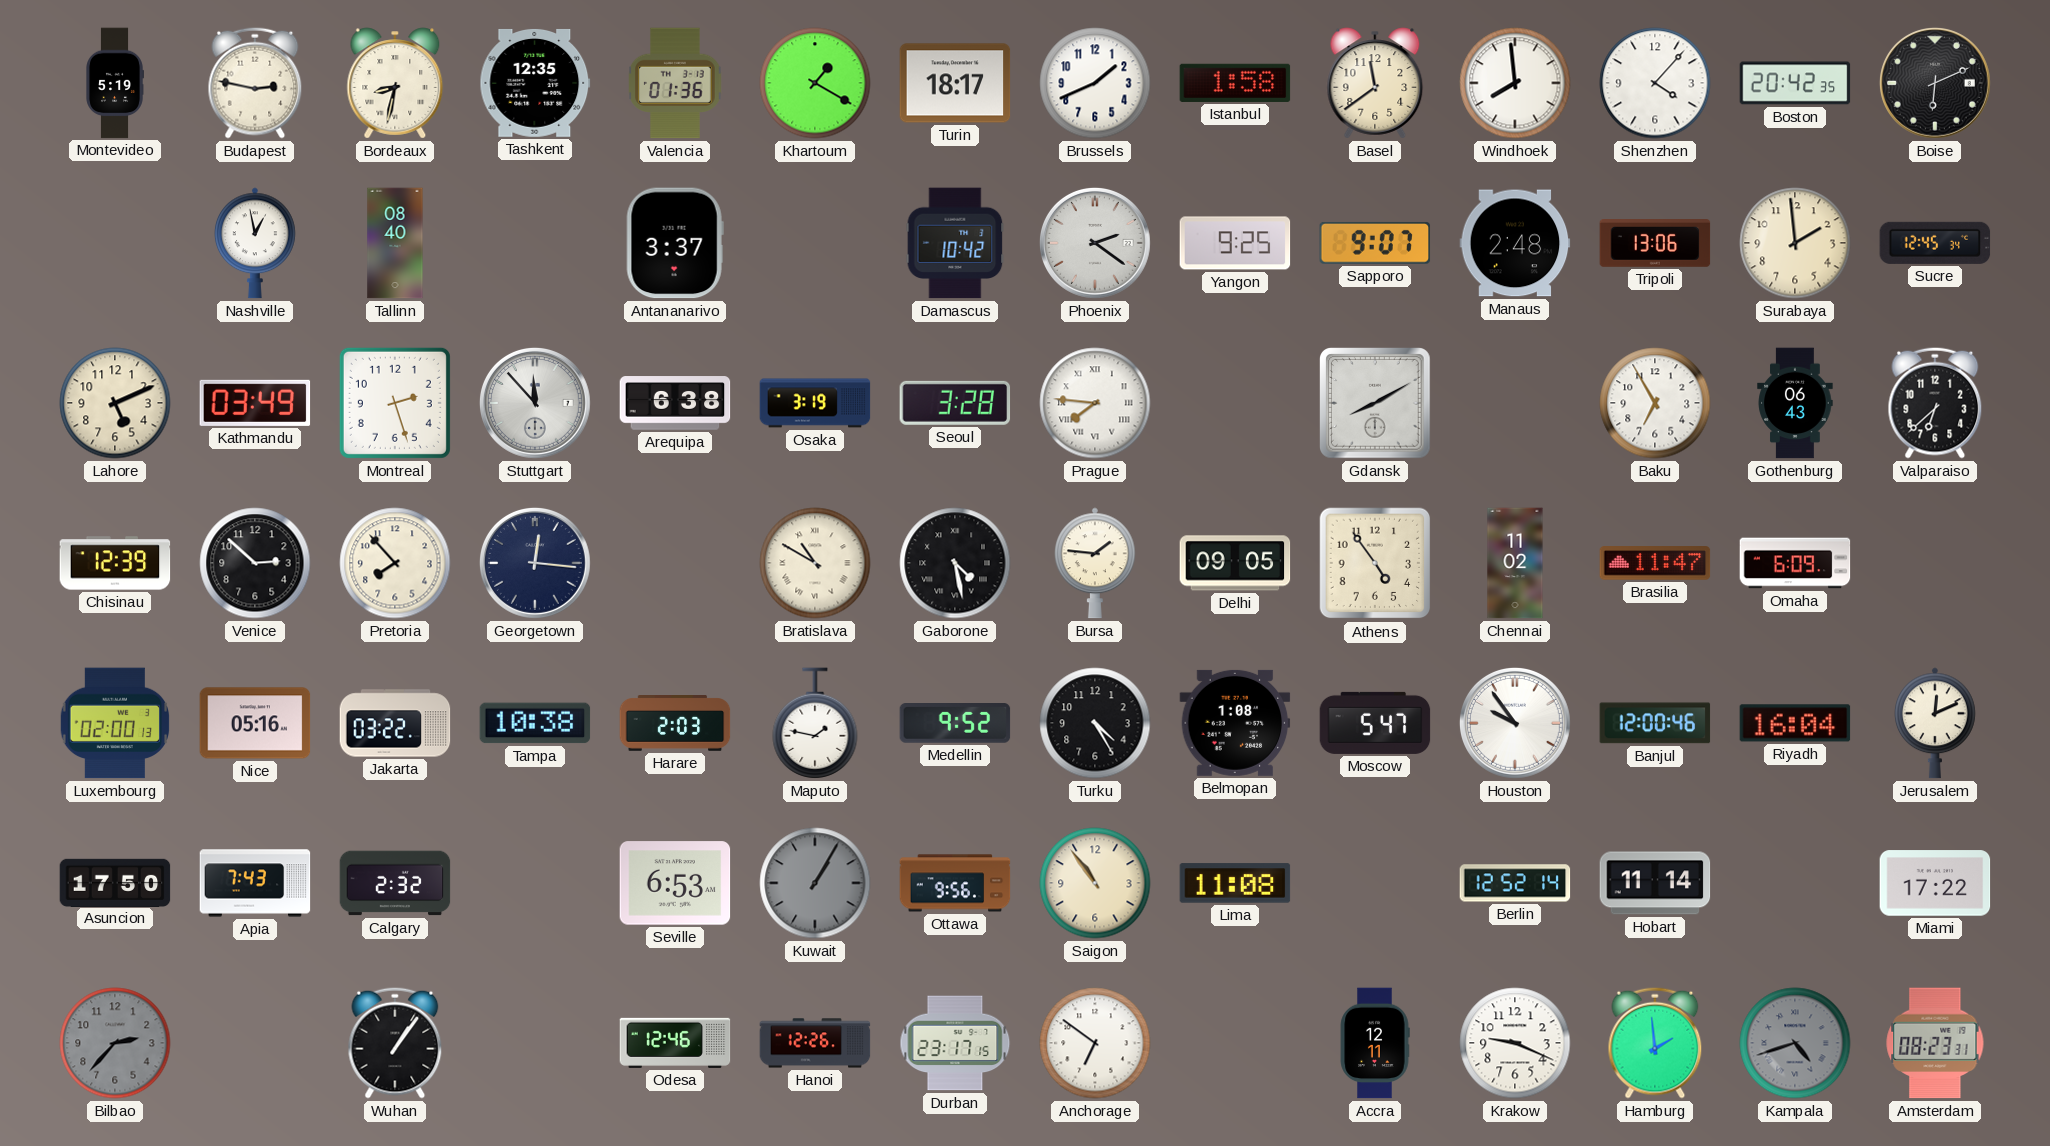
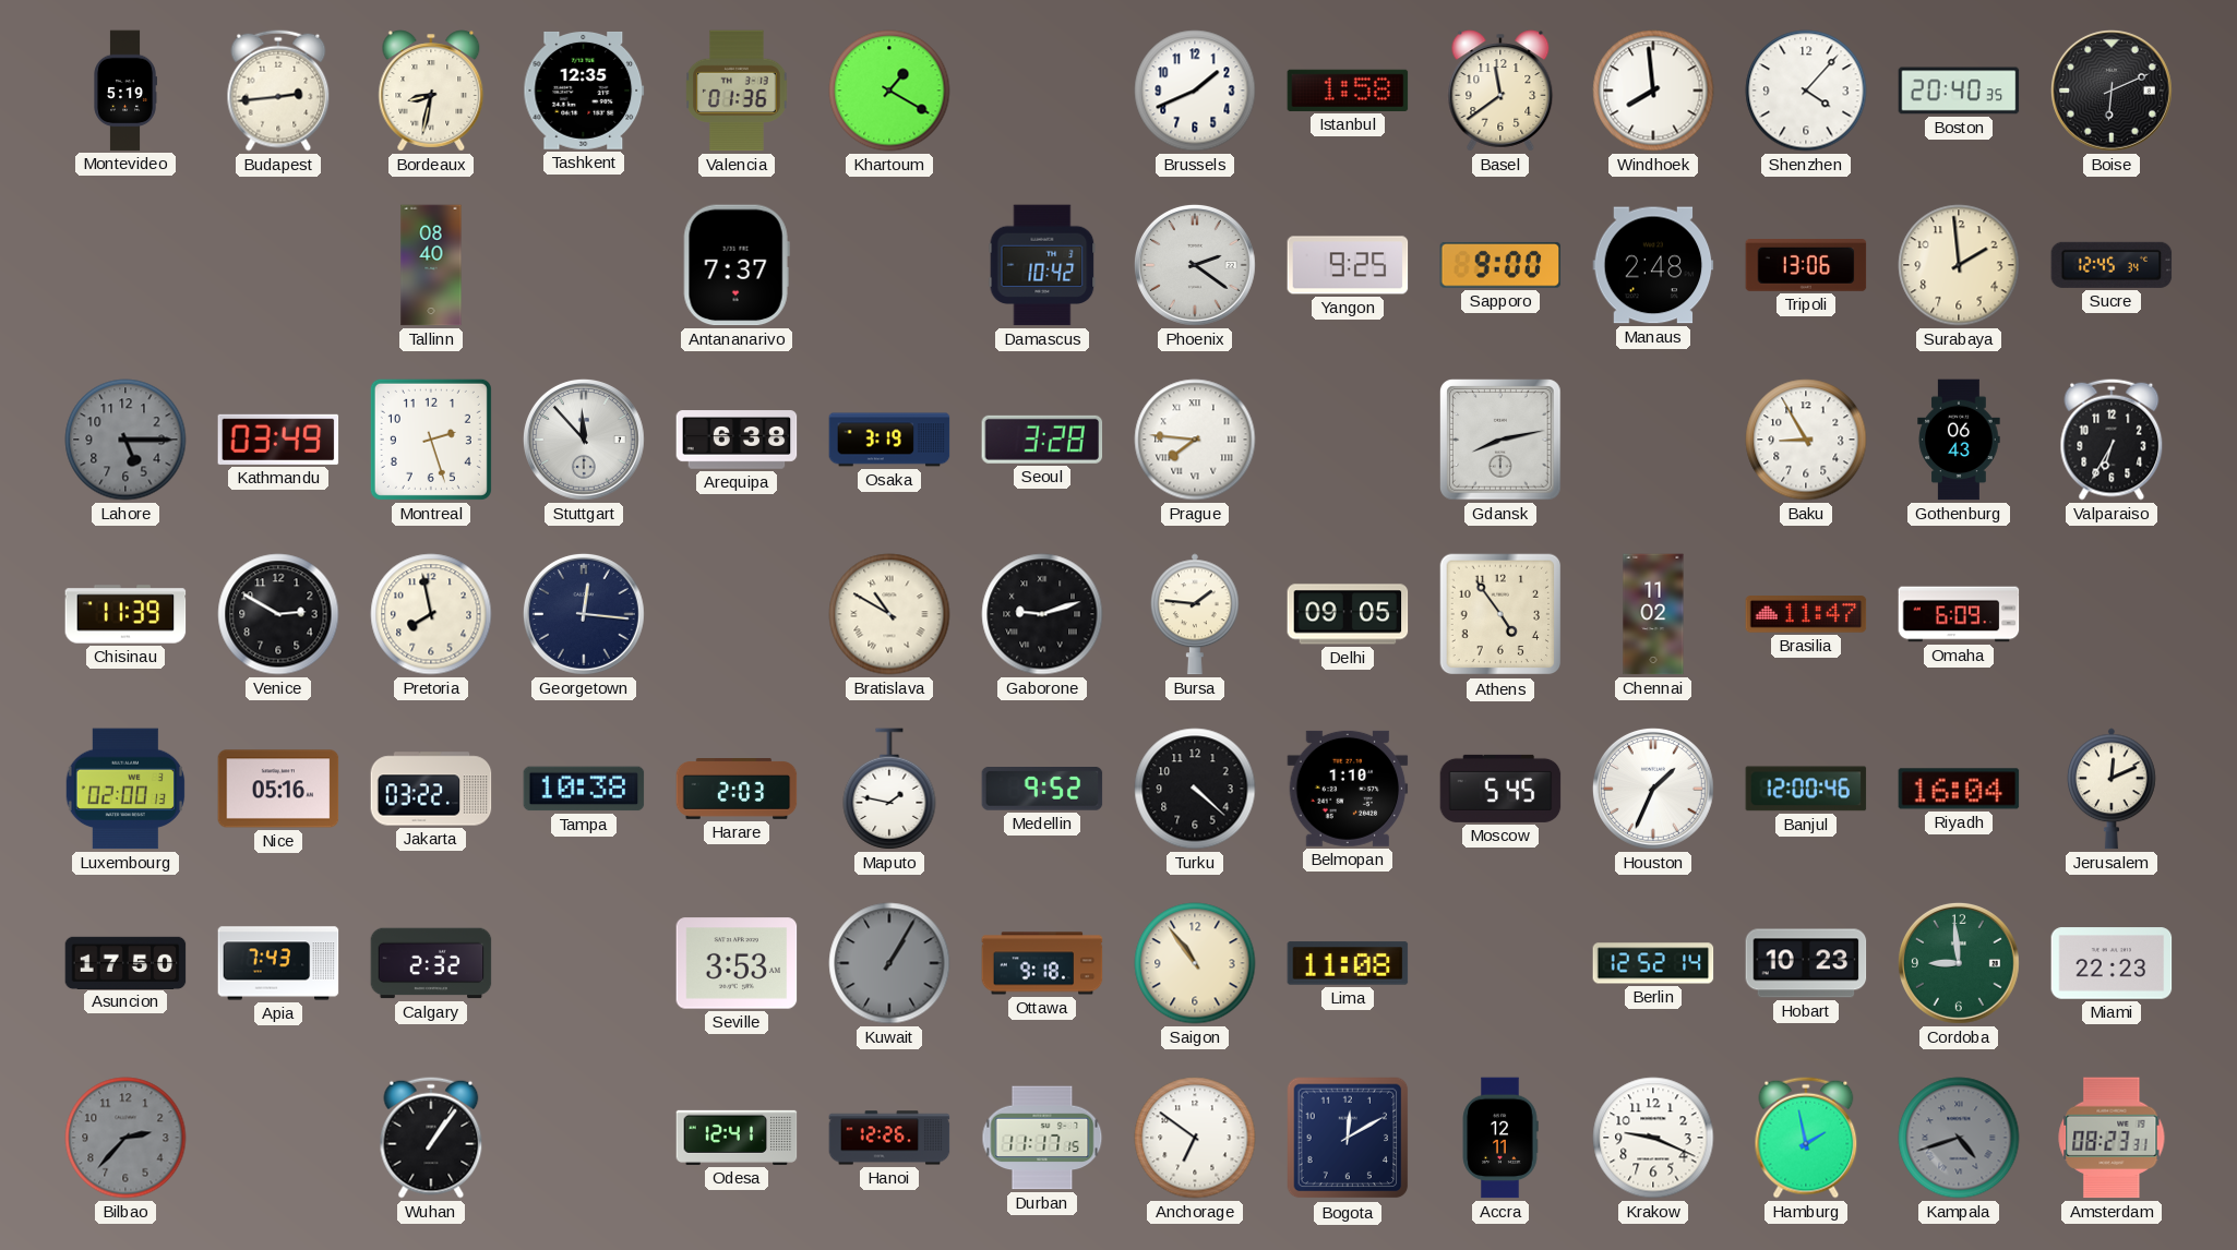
Budapest: 2:47 -> 2:44
Turin: 18:17 -> none
Boston: 20:42 -> 20:40
Nashville: 12:58 -> none
Antananarivo: 3:37 -> 7:37
Sapporo: 9:07 -> 9:00
Lahore: 5:11 -> 5:15
Lahore dial: cream -> grey
Gdansk: 8:10 -> 8:13
Baku: 6:55 -> 8:55
Valparaiso: 6:38 -> 6:35
Chisinau: 12:39 -> 11:39
Venice: 2:52 -> 2:50
Pretoria: 7:53 -> 7:58
Gaborone: 4:28 -> 9:12
Turku: 4:25 -> 4:22
Belmopan: 1:08 -> 1:10
Moscow: 5:47 -> 5:45
Houston: 9:54 -> 1:34
Seville: 6:53 -> 3:53
Ottawa: 9:56 -> 9:18
Hobart: 11:14 -> 10:23
Cordoba: none -> 8:59
Miami: 17:22 -> 22:23
Odesa: 12:46 -> 12:41
Durban: 23:17 -> 11:17
Bogota: none -> 12:10
Hamburg: 1:59 -> 1:58
